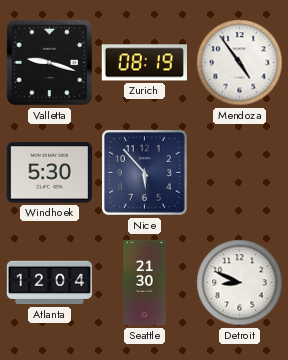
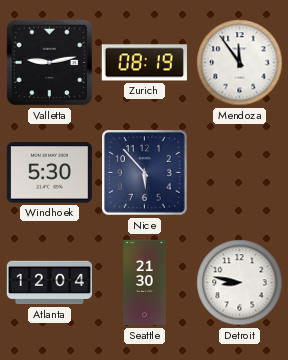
Valletta: 9:18 -> 9:13
Mendoza: 4:54 -> 11:54
Detroit: 8:49 -> 8:47
